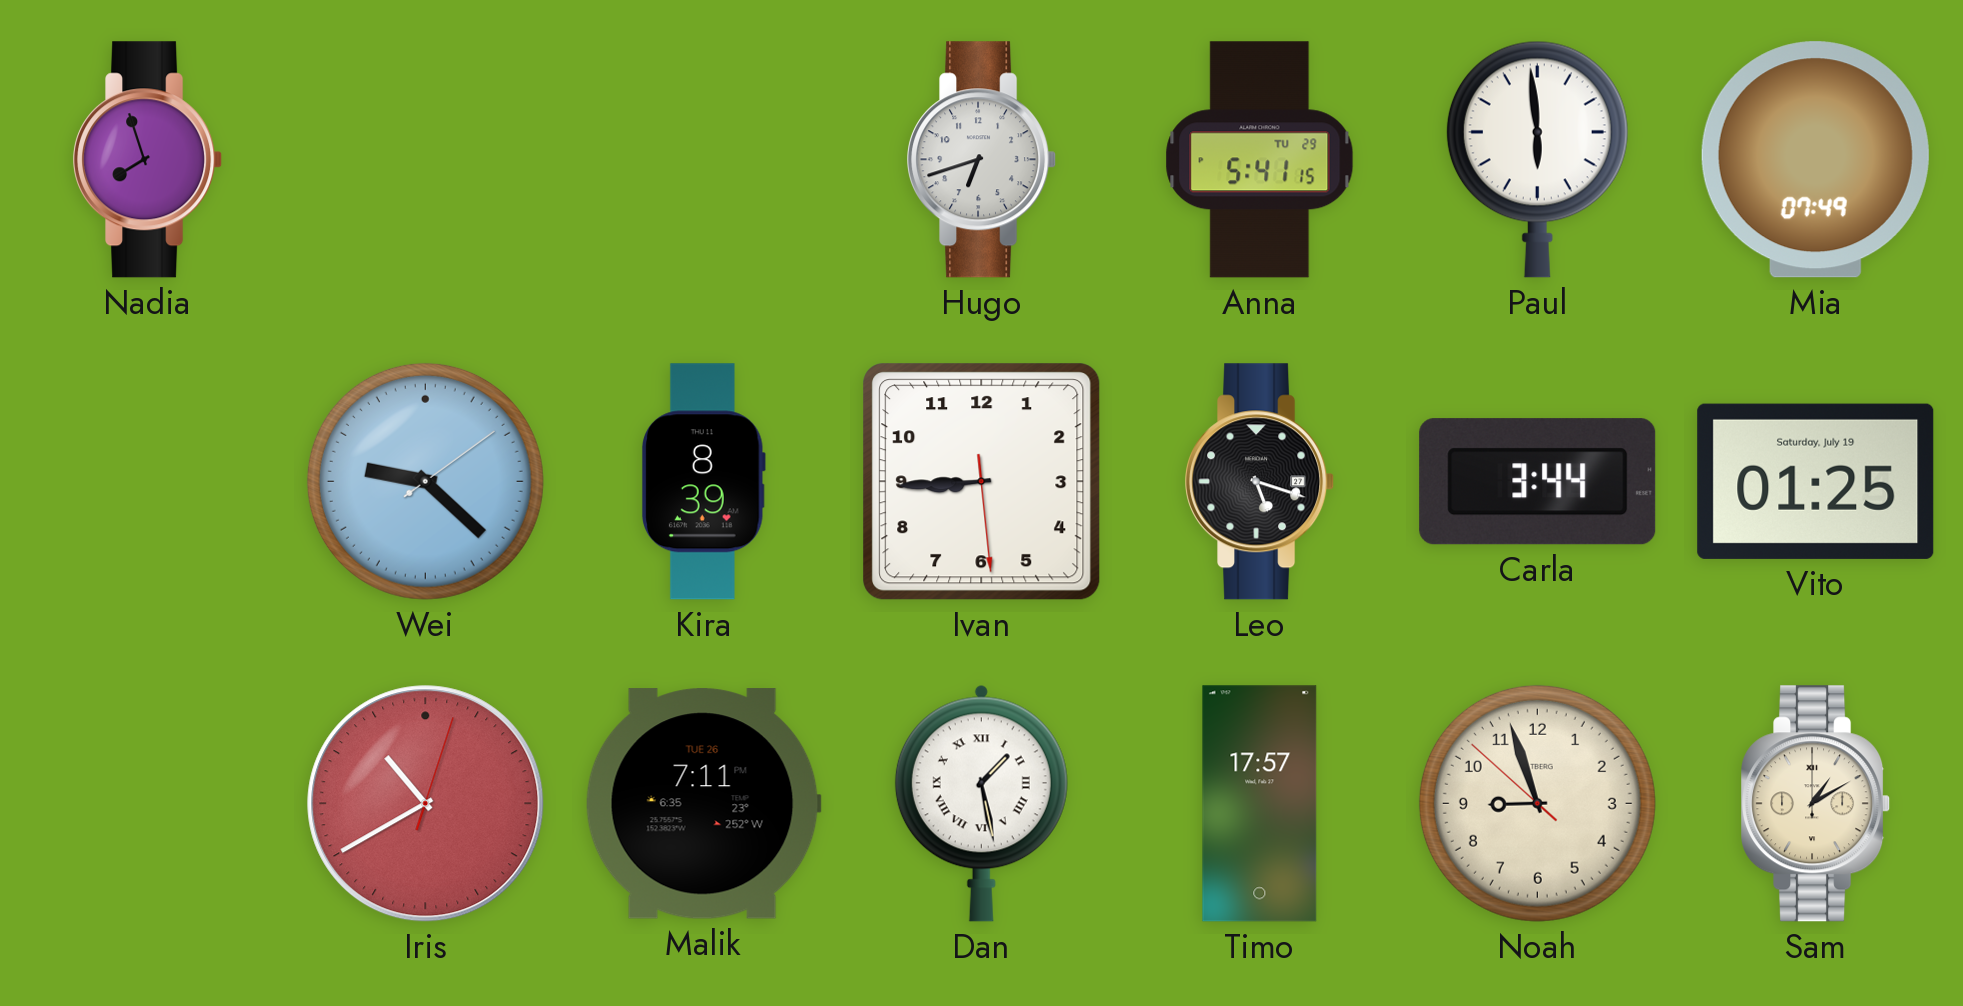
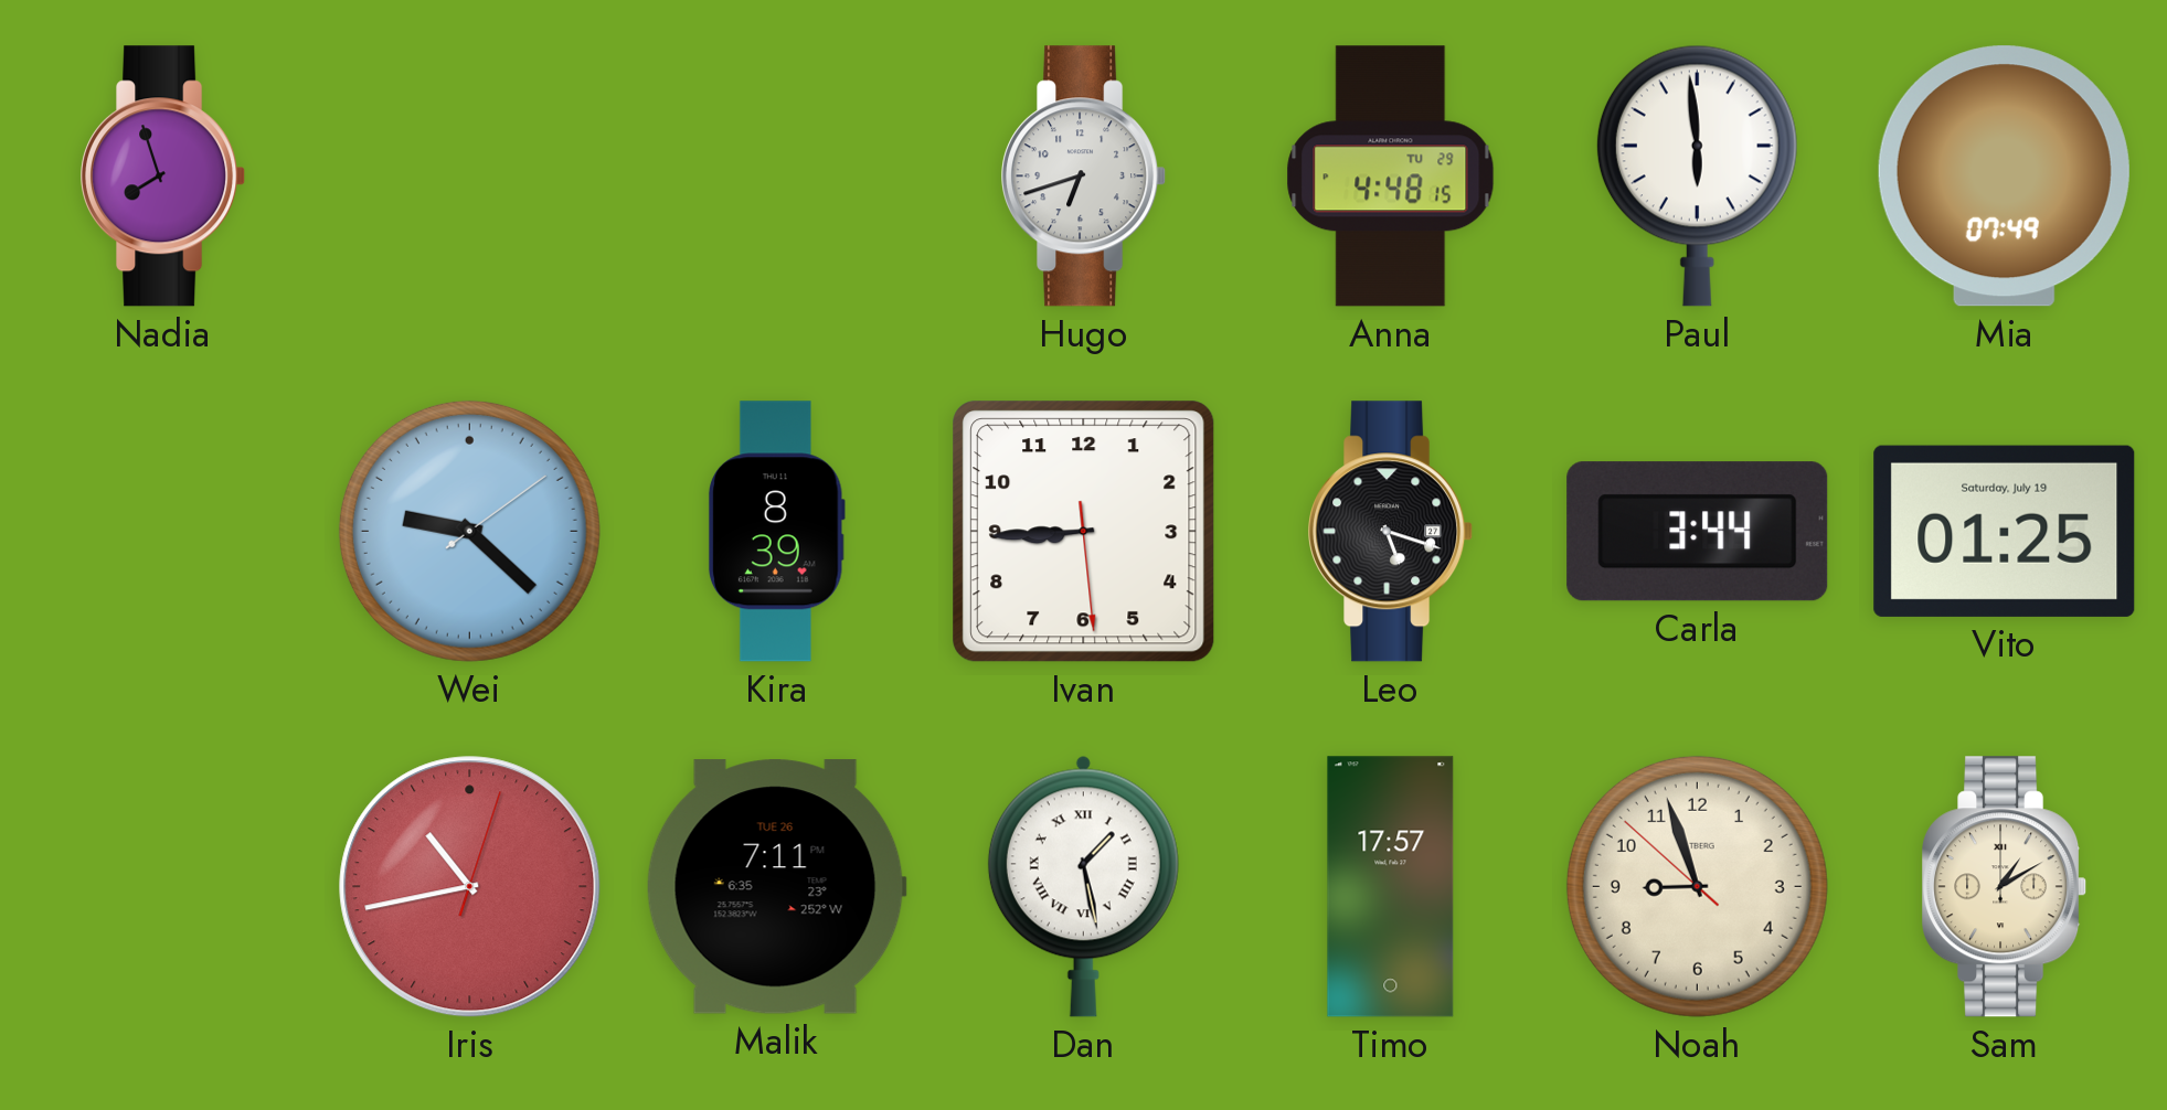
Anna: 5:41 -> 4:48
Iris: 10:40 -> 10:43
